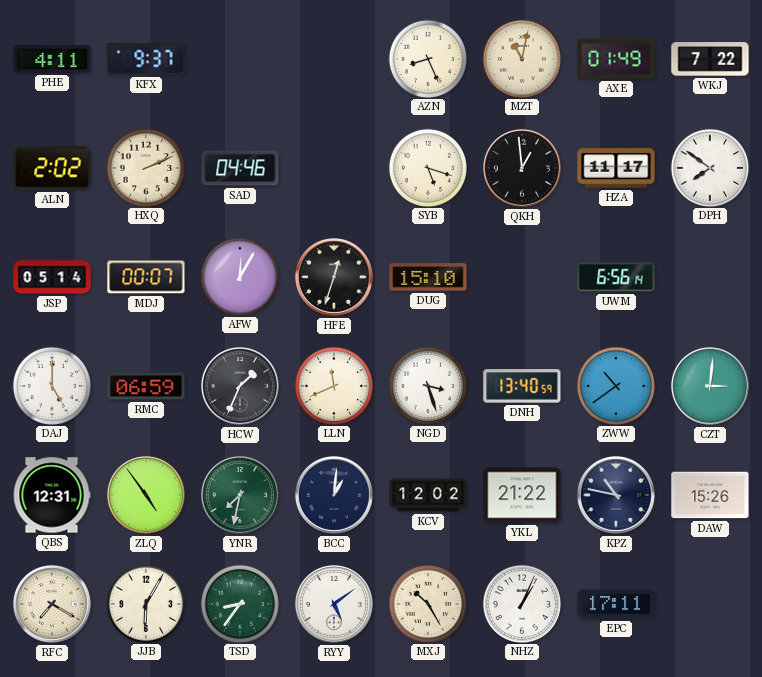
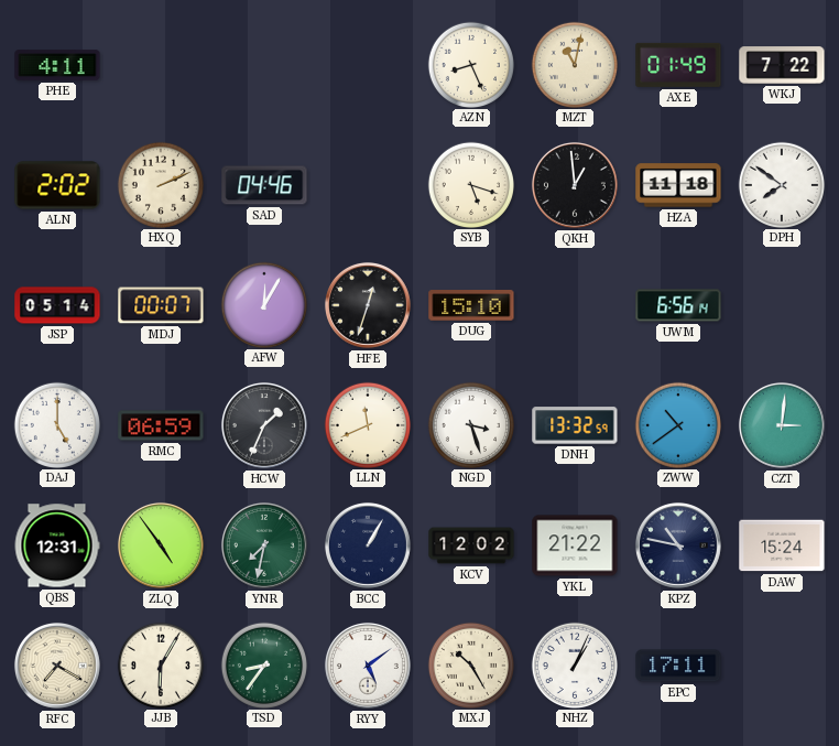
KFX: 9:37 -> none
HZA: 11:17 -> 11:18
DNH: 13:40 -> 13:32
BCC: 1:01 -> 1:05
DAW: 15:26 -> 15:24
